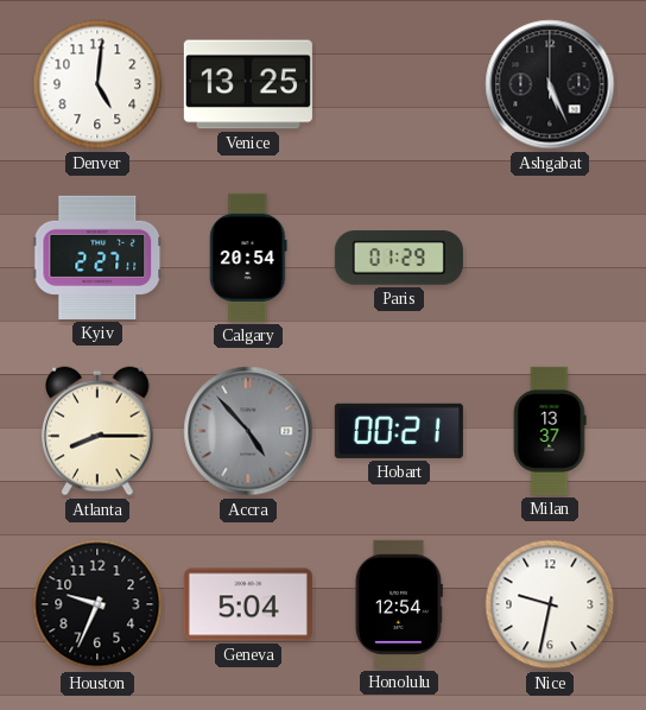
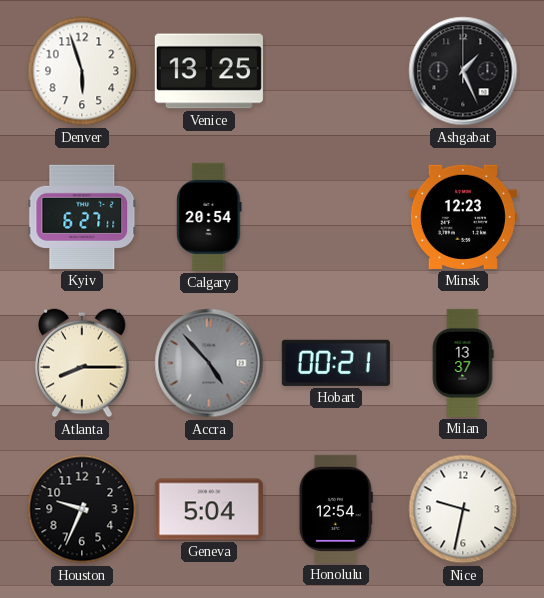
Denver: 5:01 -> 5:57
Ashgabat: 5:26 -> 1:26
Kyiv: 2:27 -> 6:27
Paris: 01:29 -> none
Minsk: none -> 12:23
